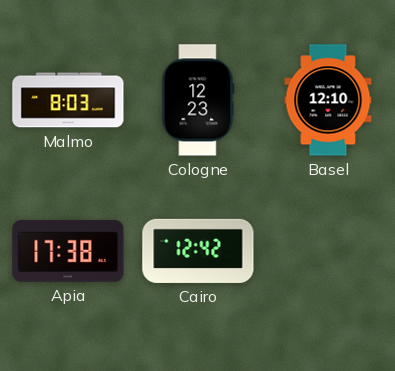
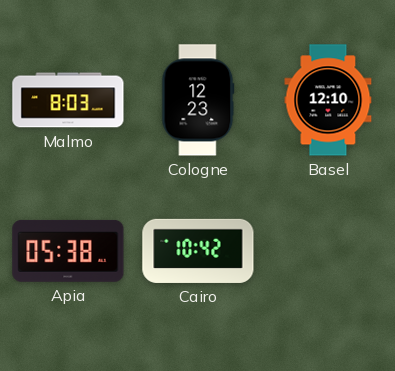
Apia: 17:38 -> 05:38
Cairo: 12:42 -> 10:42
